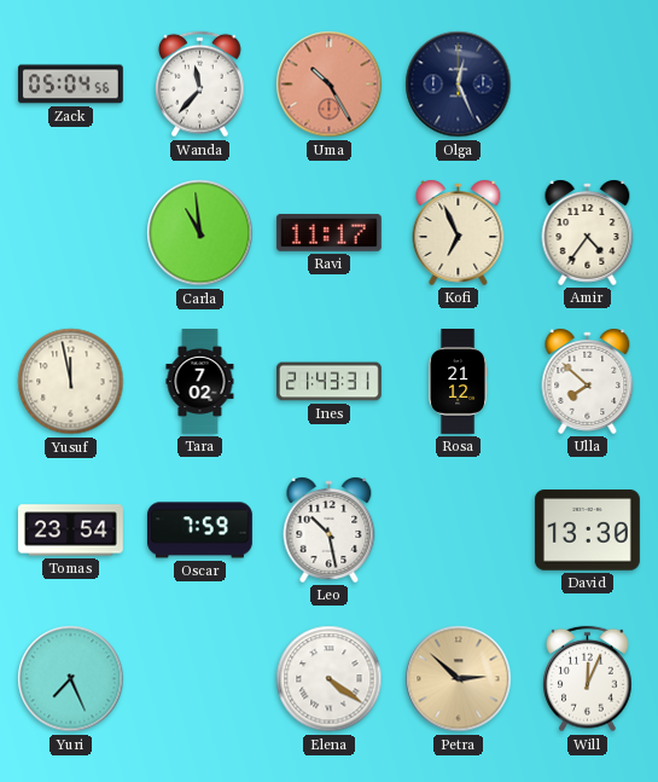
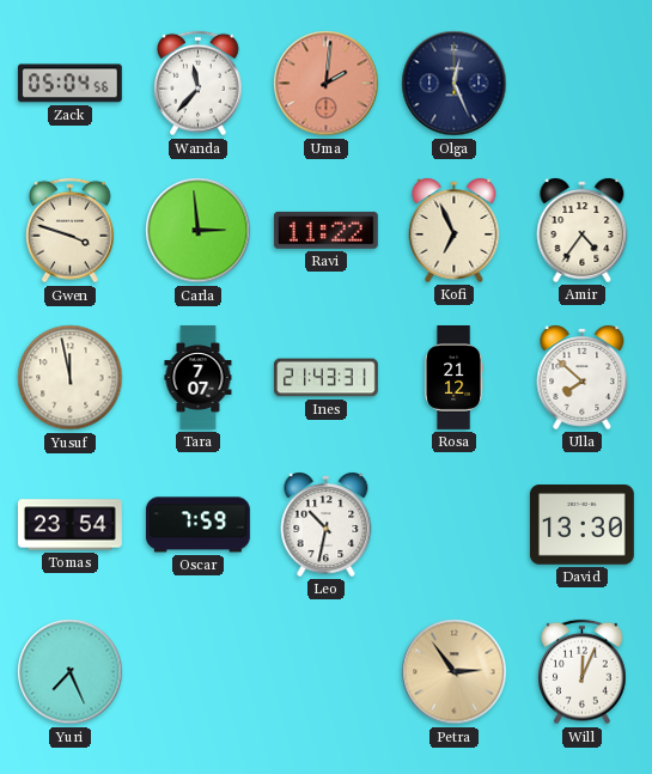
Uma: 10:25 -> 2:01
Gwen: none -> 3:48
Carla: 10:59 -> 2:59
Ravi: 11:17 -> 11:22
Tara: 7:02 -> 7:07
Leo: 10:28 -> 10:32
Elena: 4:21 -> none
Petra: 2:52 -> 2:54
